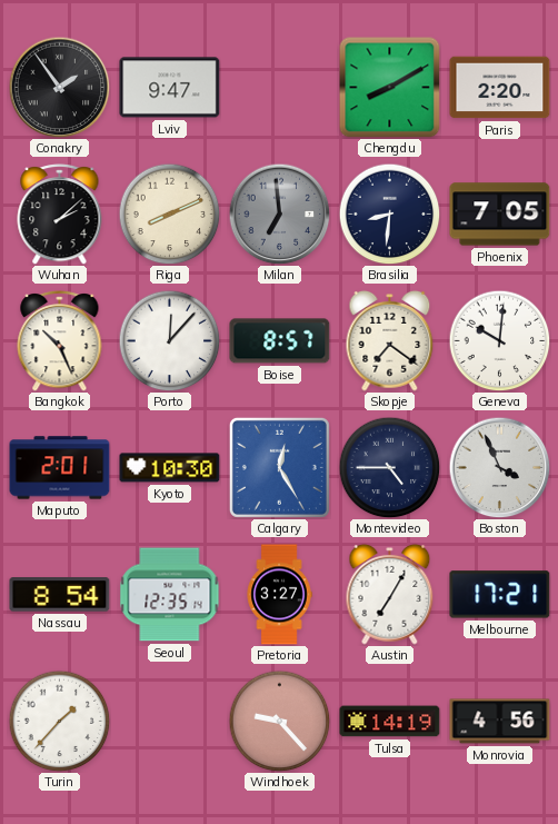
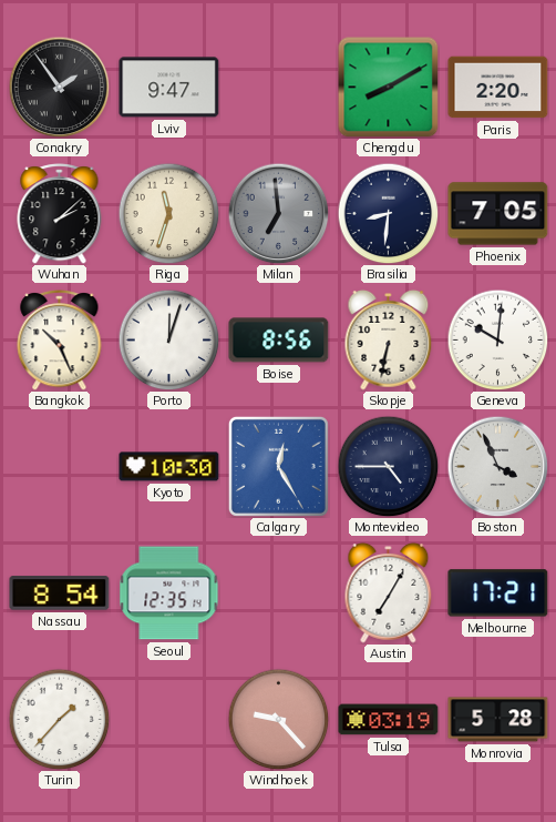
Riga: 8:11 -> 11:33
Porto: 12:07 -> 12:03
Boise: 8:57 -> 8:56
Skopje: 7:21 -> 6:32
Maputo: 2:01 -> none
Pretoria: 3:27 -> none
Tulsa: 14:19 -> 03:19
Monrovia: 4:56 -> 5:28
